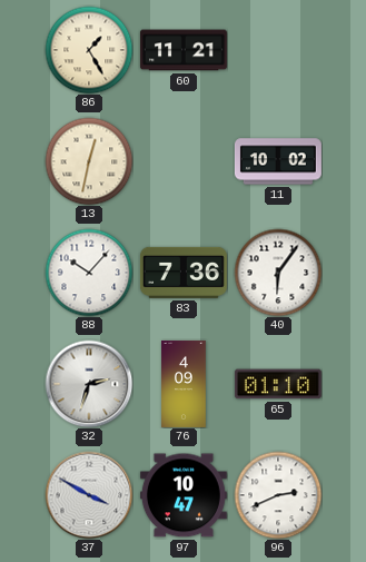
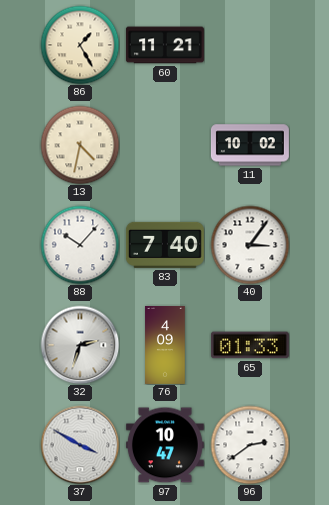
13: 12:32 -> 4:32
83: 7:36 -> 7:40
40: 6:06 -> 3:06
65: 01:10 -> 01:33
96: 2:41 -> 2:39
